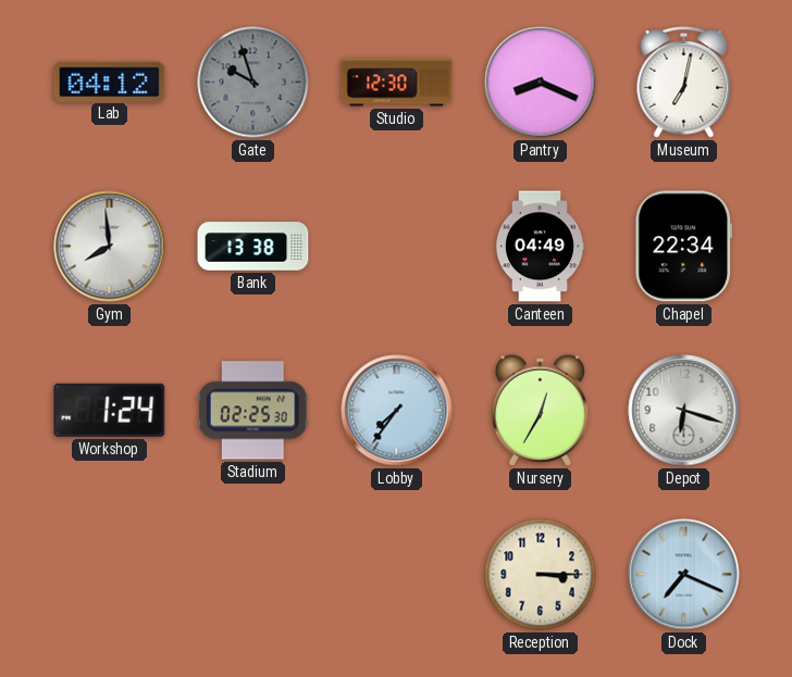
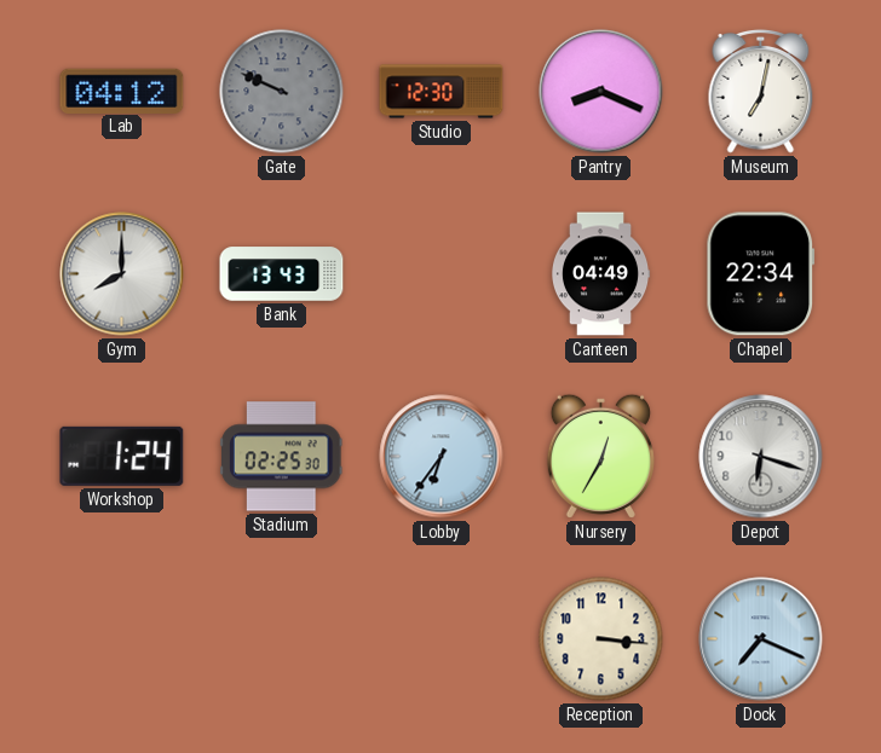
Gate: 9:57 -> 9:49
Gym: 7:59 -> 8:00
Bank: 13:38 -> 13:43
Lobby: 7:36 -> 6:36
Reception: 3:15 -> 3:16
